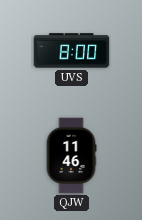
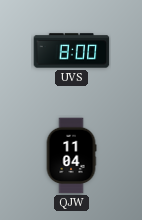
QJW: 11:46 -> 11:04
